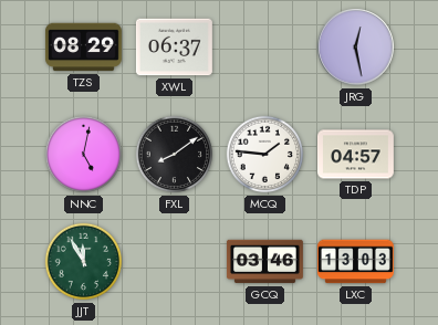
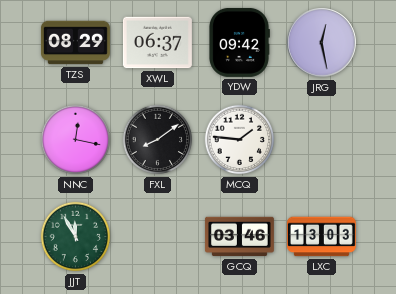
YDW: none -> 09:42
NNC: 5:02 -> 12:17
TDP: 04:57 -> none
